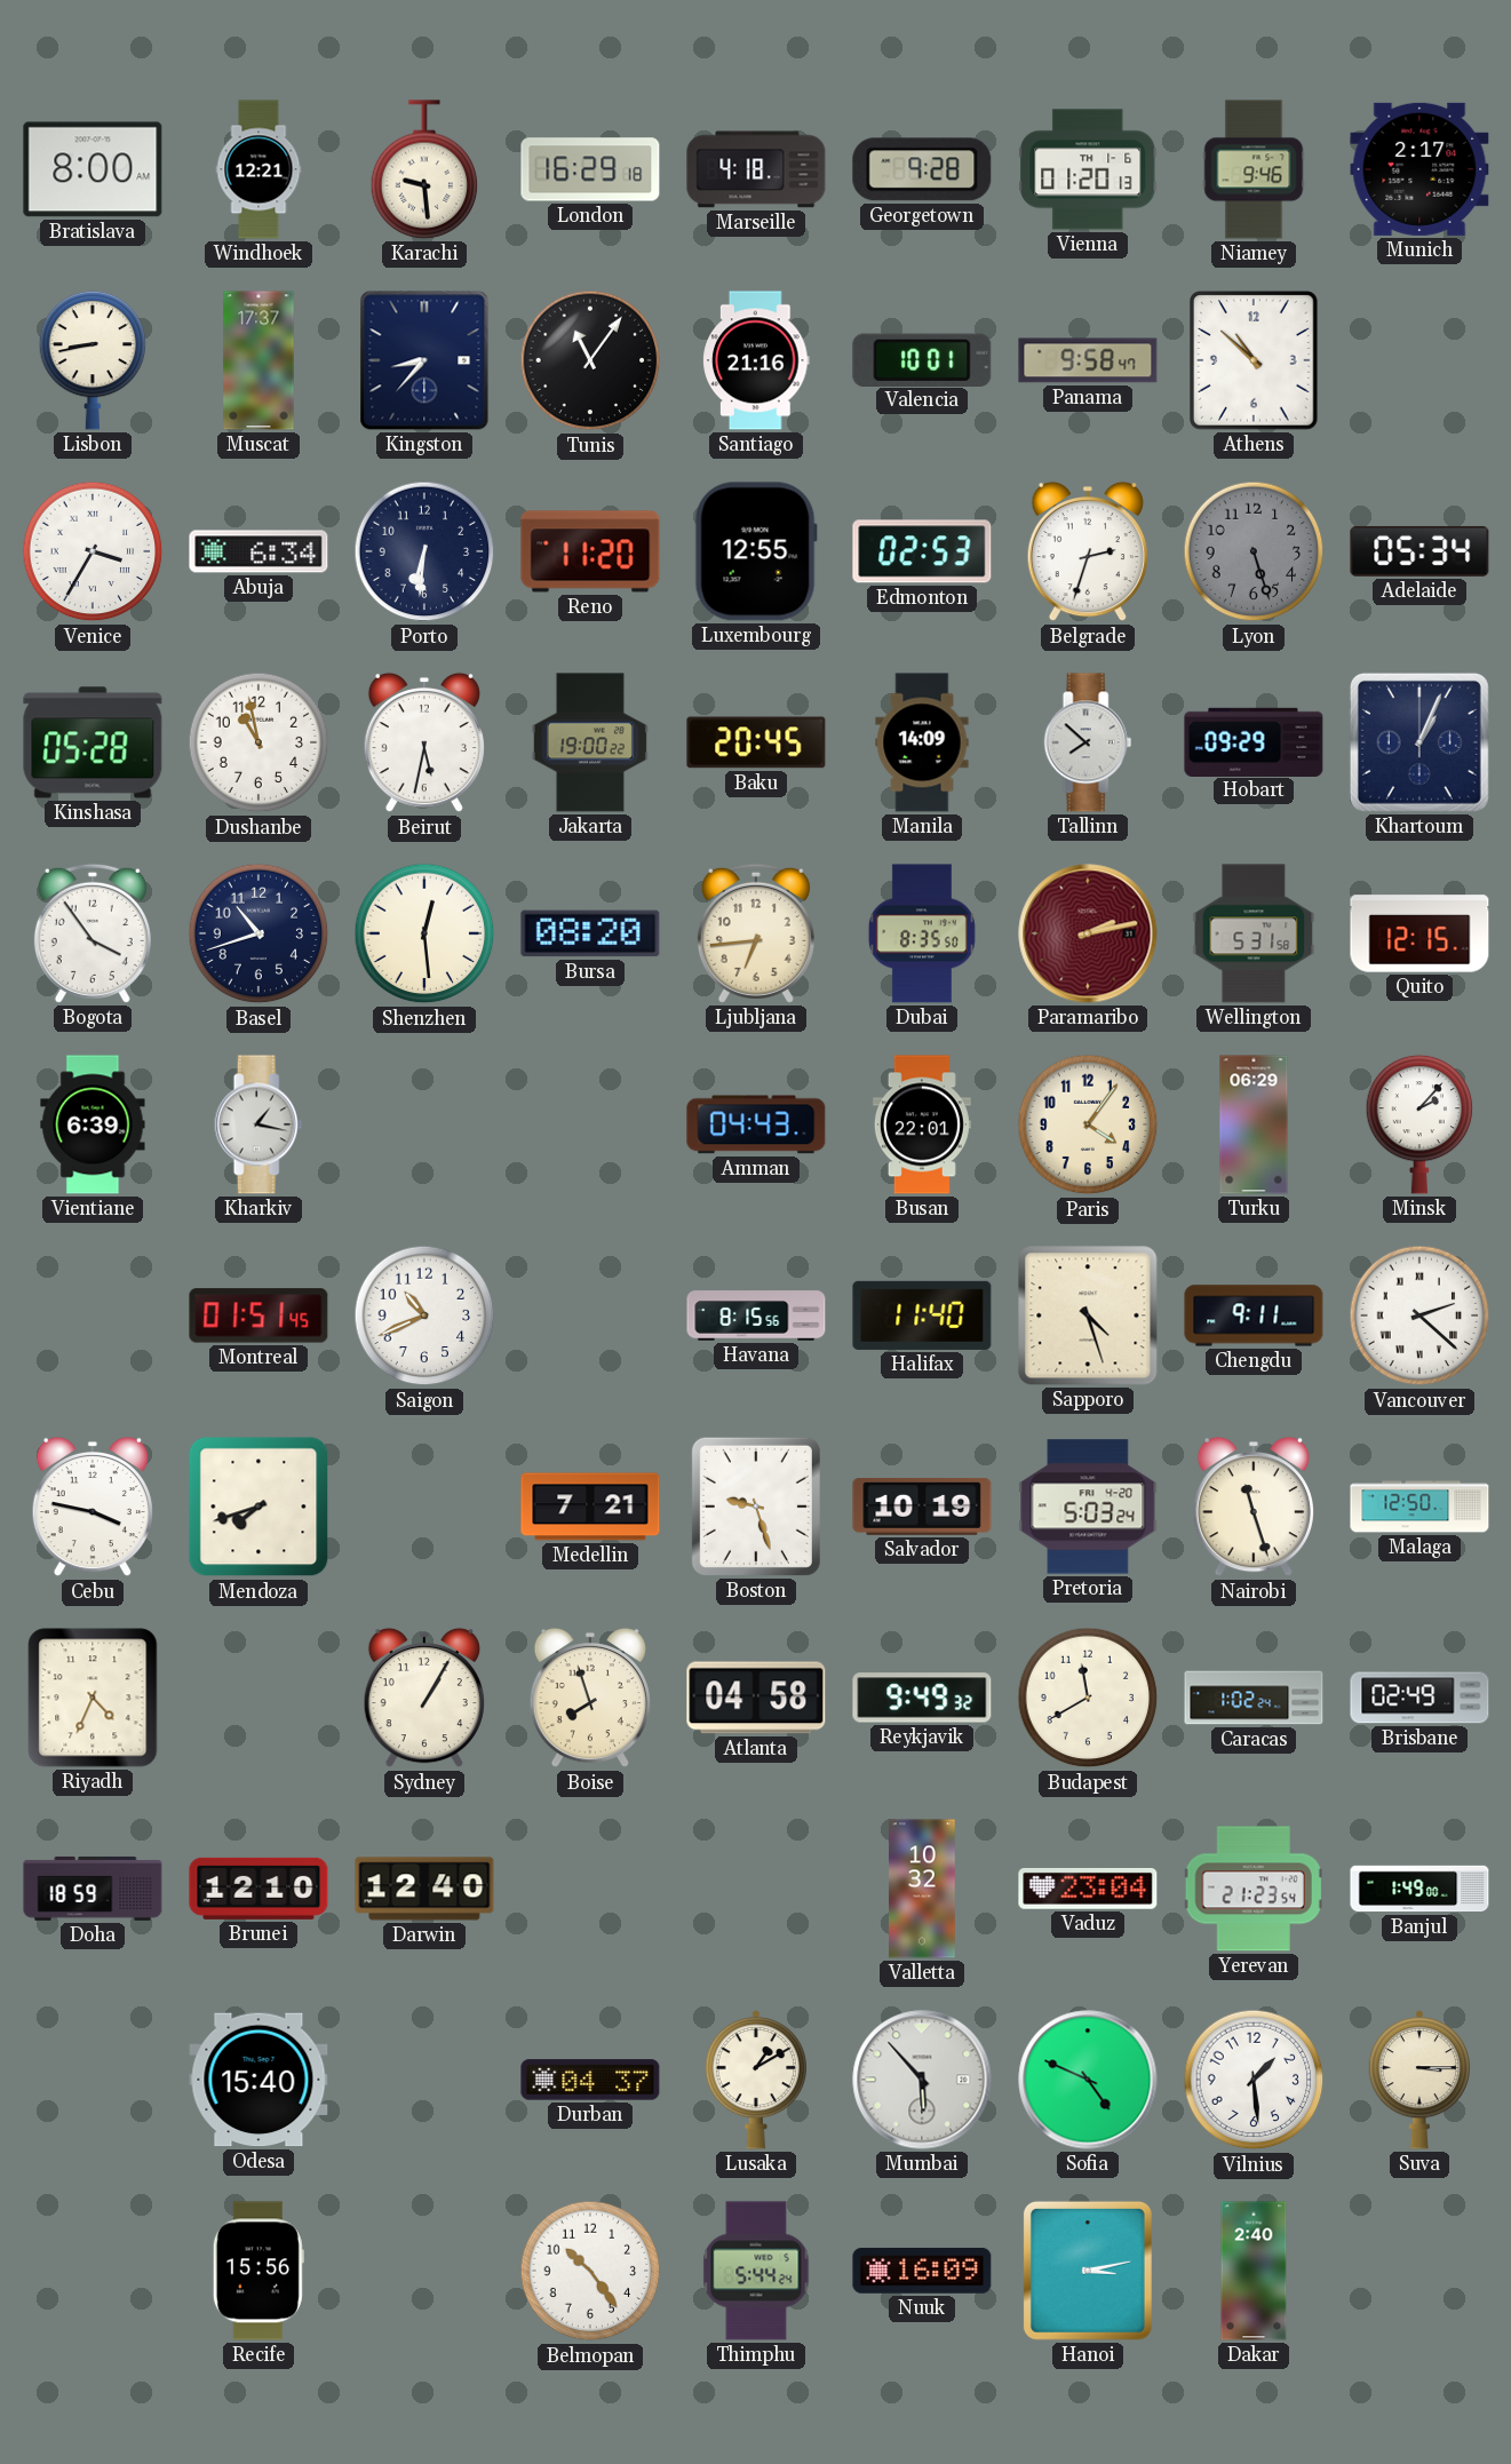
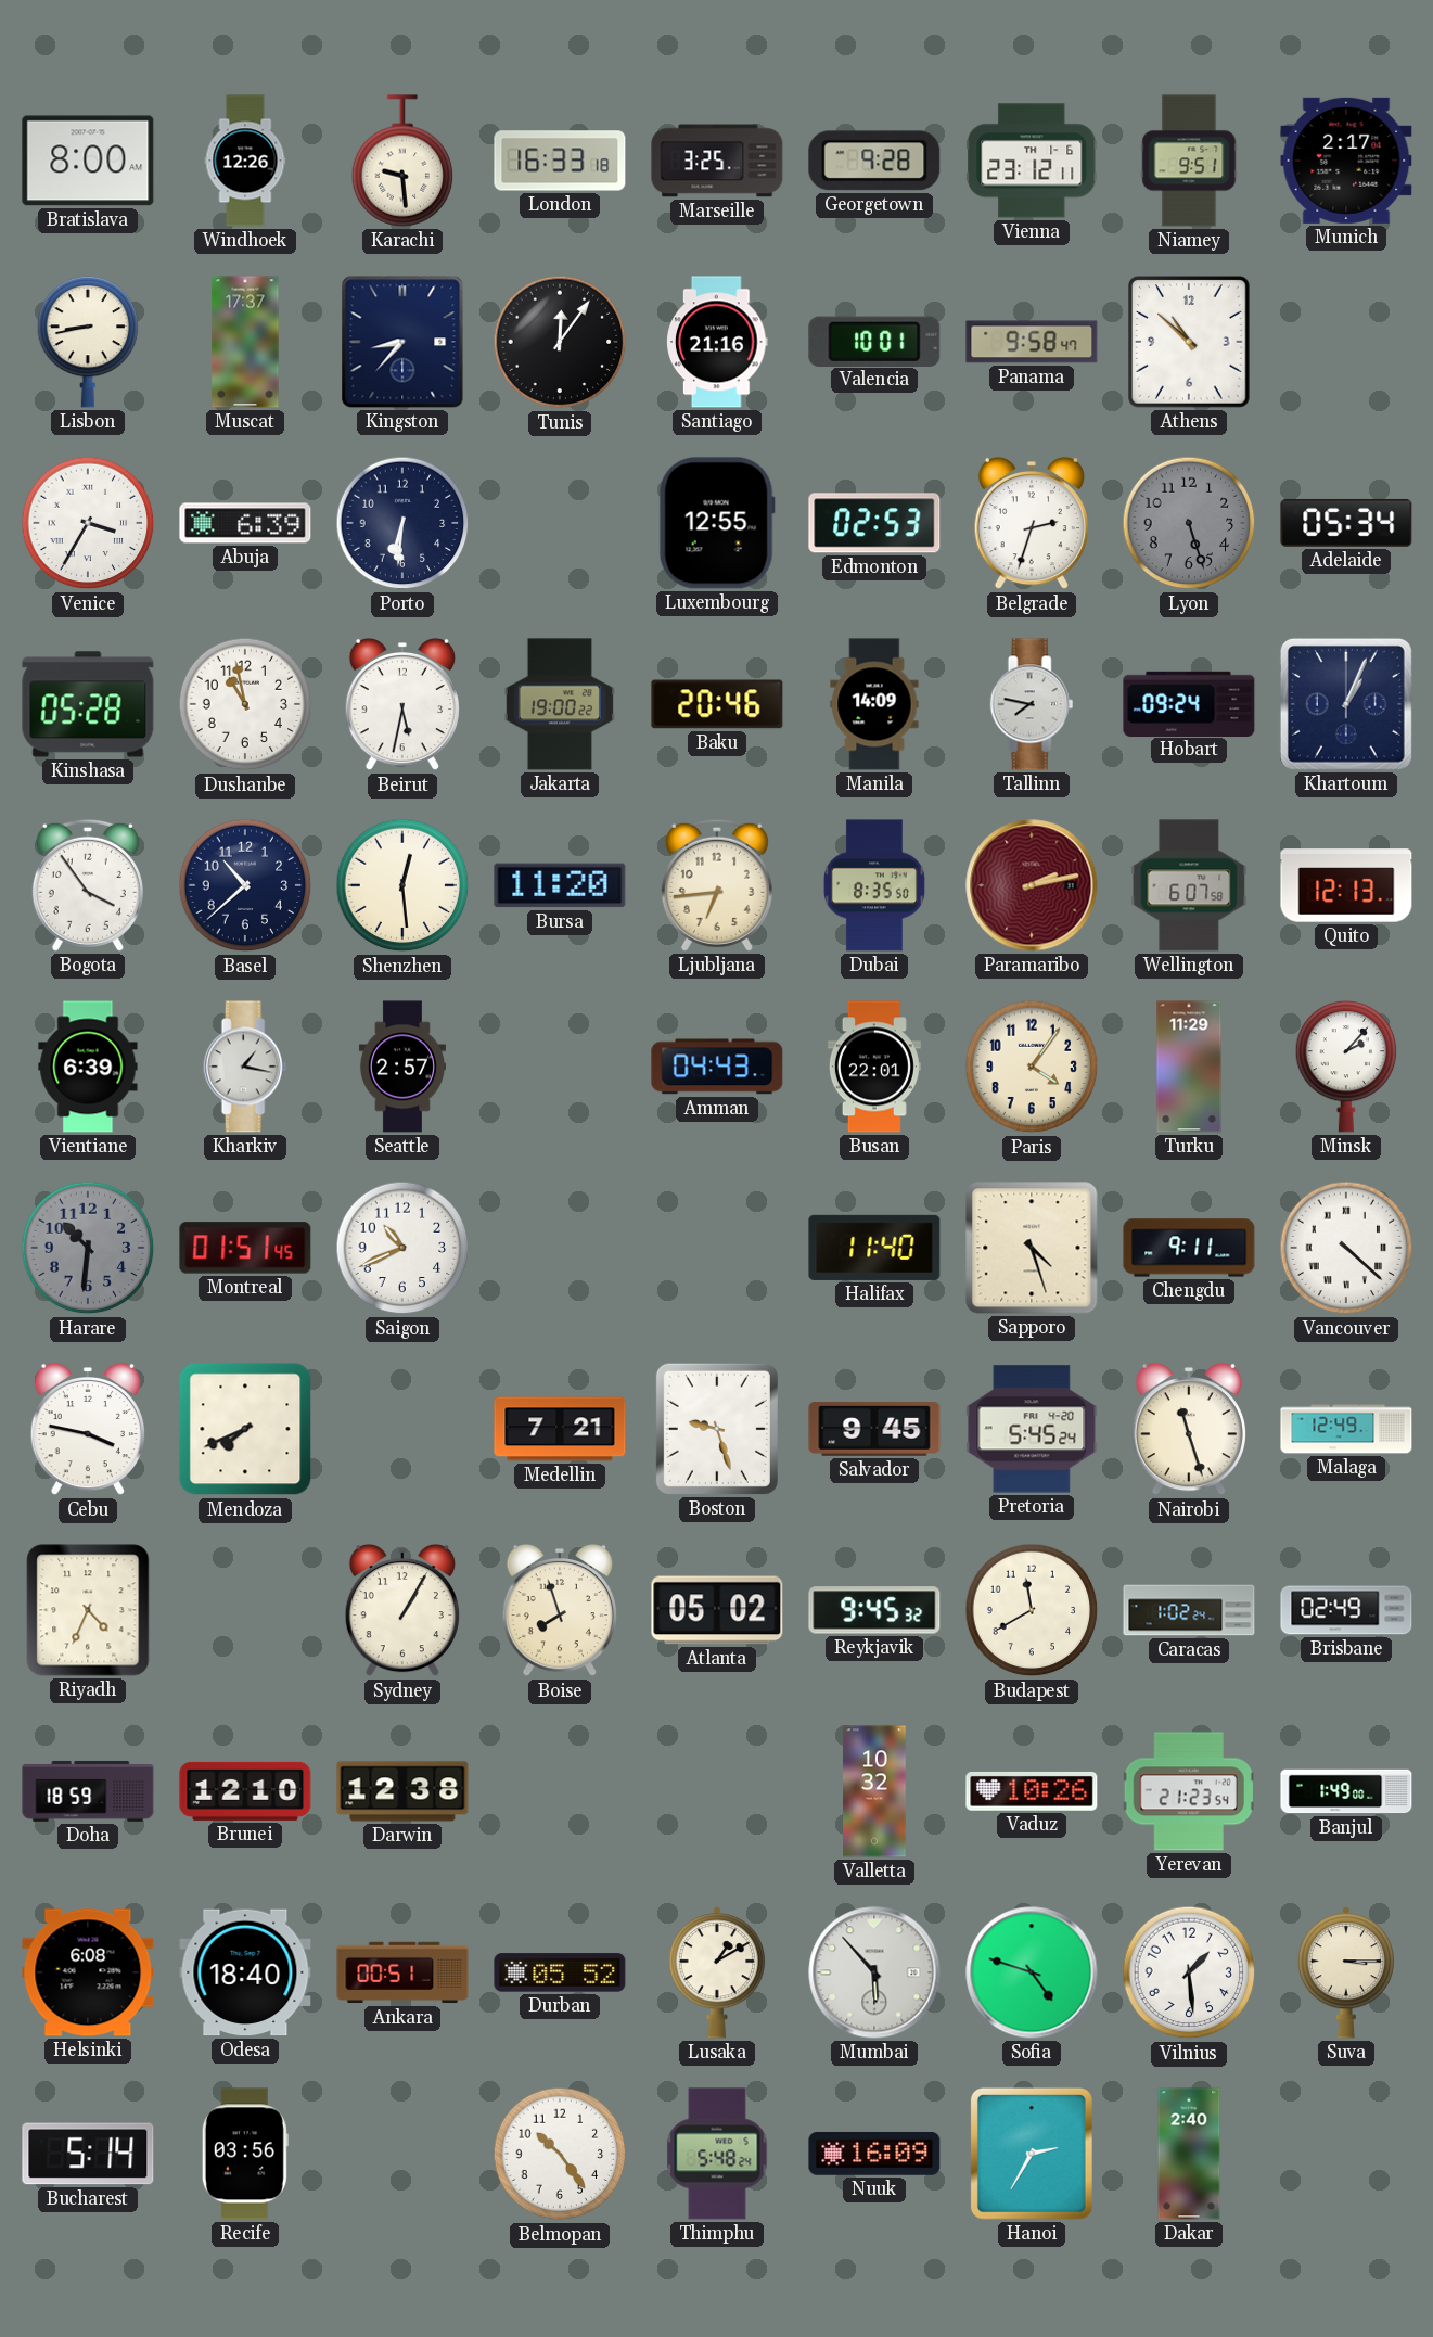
Windhoek: 12:21 -> 12:26
London: 16:29 -> 16:33
Marseille: 4:18 -> 3:25
Vienna: 01:20 -> 23:12
Niamey: 9:46 -> 9:51
Tunis: 11:06 -> 12:06
Abuja: 6:34 -> 6:39
Reno: 11:20 -> none
Baku: 20:45 -> 20:46
Tallinn: 7:52 -> 7:47
Hobart: 09:29 -> 09:24
Basel: 10:42 -> 10:38
Bursa: 08:20 -> 11:20
Wellington: 5:31 -> 6:07
Quito: 12:15 -> 12:13
Seattle: none -> 2:57
Turku: 06:29 -> 11:29
Harare: none -> 10:31
Havana: 8:15 -> none
Vancouver: 2:22 -> 4:22
Mendoza: 7:42 -> 7:41
Salvador: 10:19 -> 9:45
Pretoria: 5:03 -> 5:45
Malaga: 12:50 -> 12:49
Atlanta: 04:58 -> 05:02
Reykjavik: 9:49 -> 9:45
Darwin: 12:40 -> 12:38
Vaduz: 23:04 -> 10:26
Helsinki: none -> 6:08
Odesa: 15:40 -> 18:40
Ankara: none -> 00:51
Durban: 04:37 -> 05:52
Sofia: 4:49 -> 4:48
Bucharest: none -> 5:14
Recife: 15:56 -> 03:56
Thimphu: 5:44 -> 5:48
Hanoi: 3:13 -> 2:35
